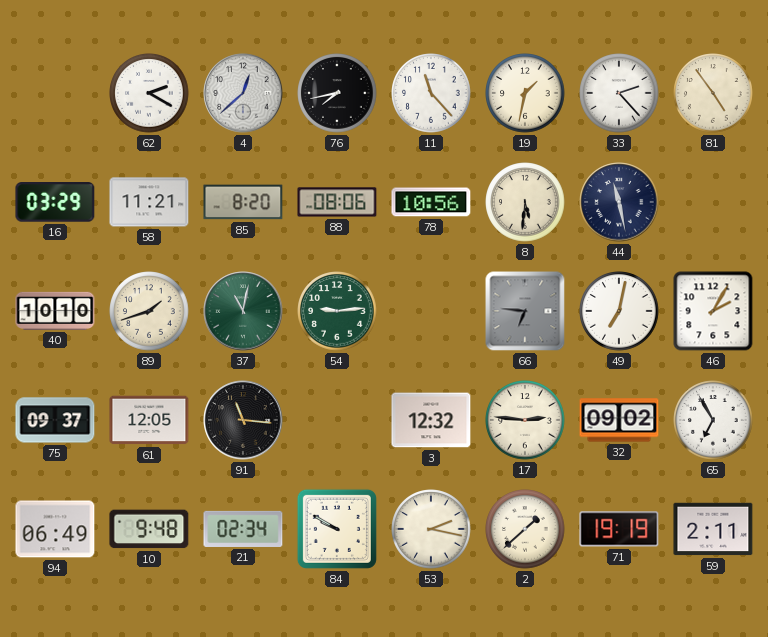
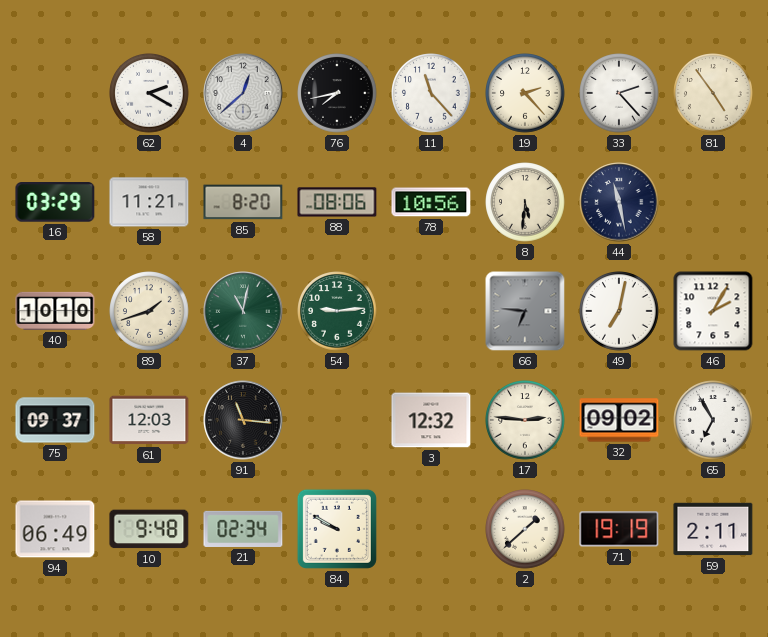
19: 1:32 -> 2:23
61: 12:05 -> 12:03
53: 2:17 -> none
